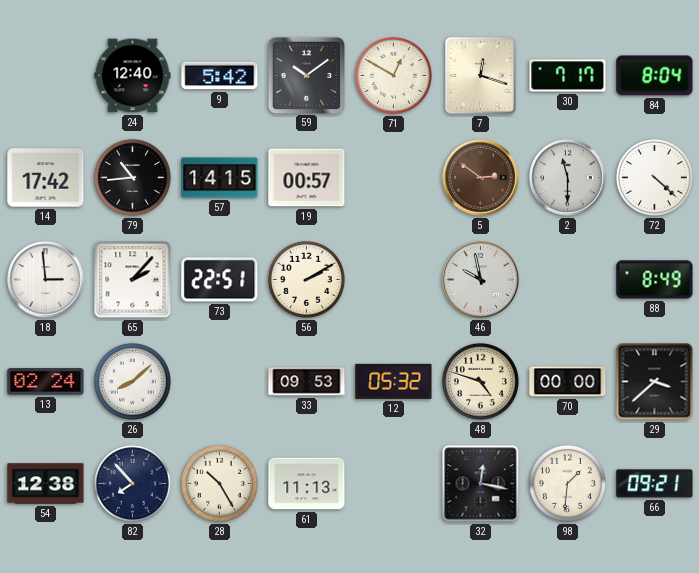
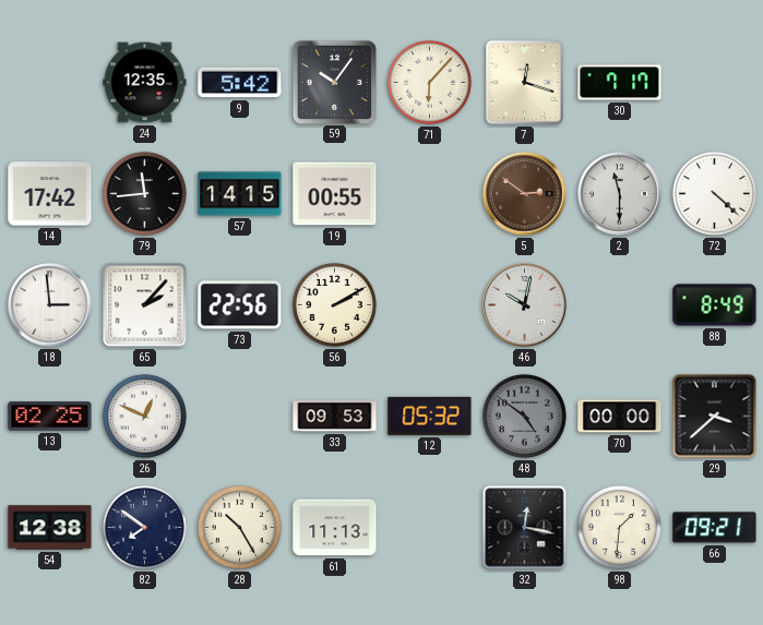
24: 12:40 -> 12:35
59: 10:09 -> 10:06
71: 12:50 -> 6:07
84: 8:04 -> none
79: 10:44 -> 11:44
19: 00:57 -> 00:55
73: 22:51 -> 22:56
46: 9:58 -> 10:02
13: 02:24 -> 02:25
26: 8:08 -> 12:49
48: 4:48 -> 4:51
48 dial: cream -> grey
82: 7:53 -> 7:51
